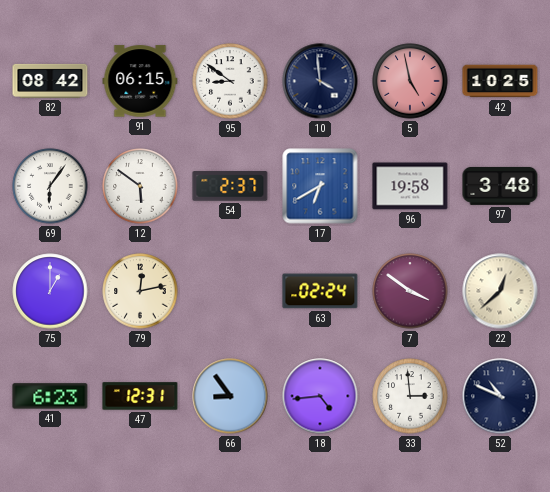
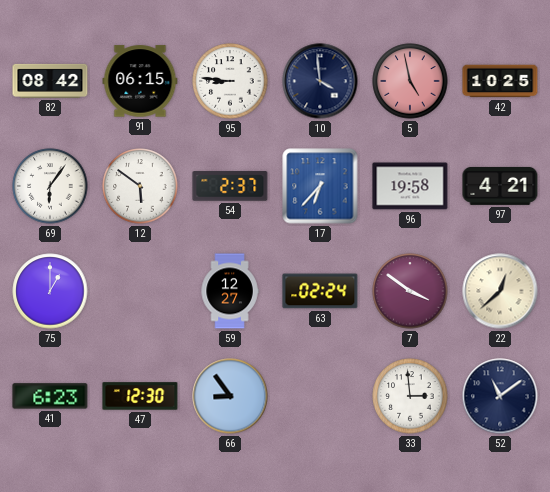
95: 8:51 -> 8:46
17: 6:40 -> 6:37
97: 3:48 -> 4:21
79: 12:13 -> none
59: none -> 12:27
47: 12:31 -> 12:30
18: 4:44 -> none
52: 10:49 -> 11:09
